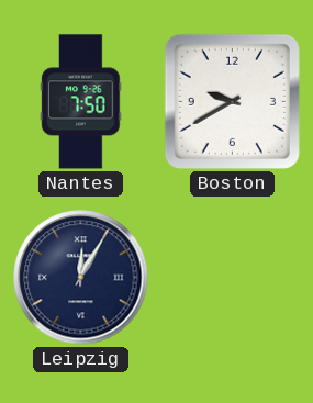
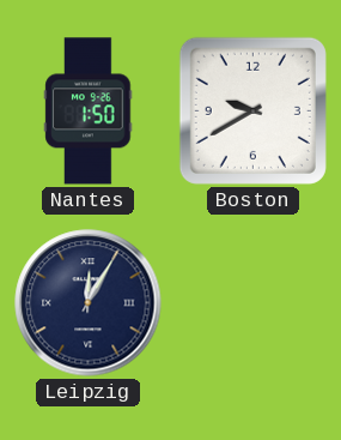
Nantes: 7:50 -> 1:50
